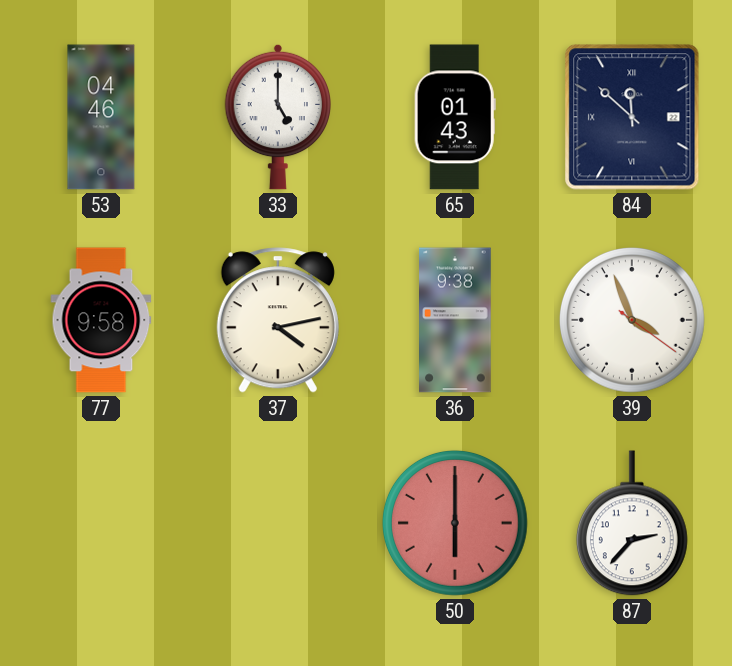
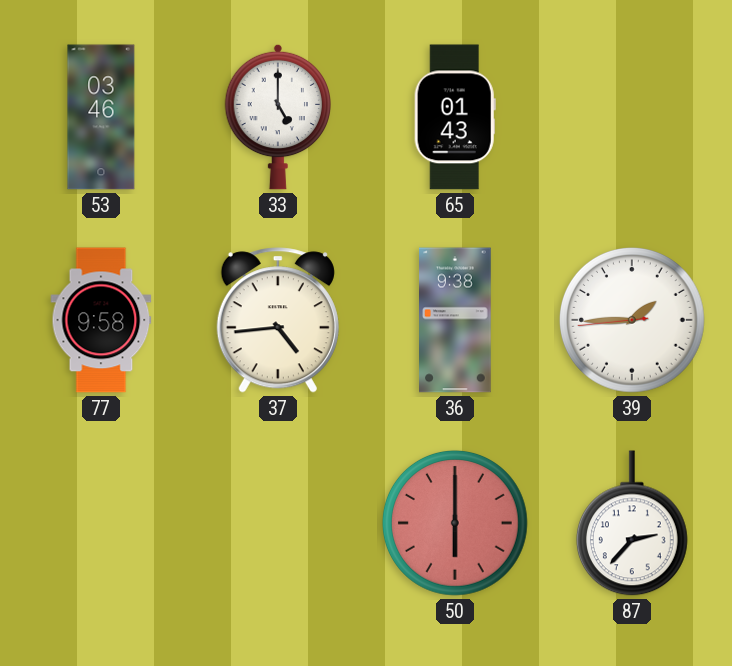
53: 04:46 -> 03:46
84: 11:52 -> none
37: 4:13 -> 4:44
39: 3:56 -> 1:44
